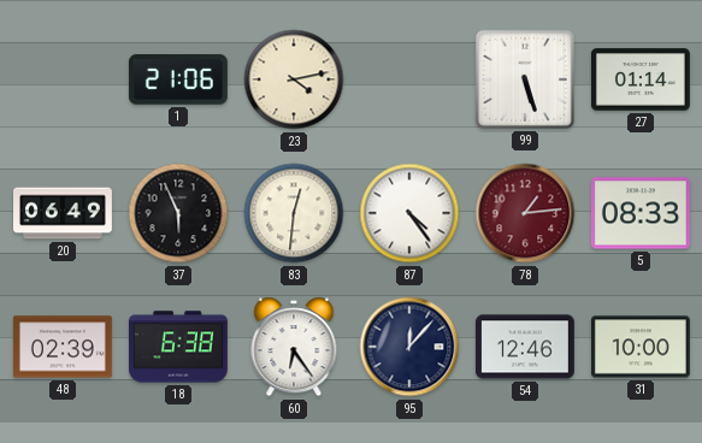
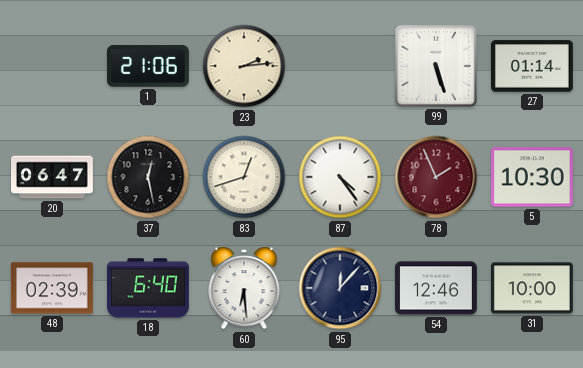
23: 4:13 -> 2:14
20: 06:49 -> 06:47
37: 5:56 -> 12:28
83: 12:31 -> 12:42
78: 1:14 -> 1:56
5: 08:33 -> 10:30
18: 6:38 -> 6:40
60: 6:24 -> 6:29
